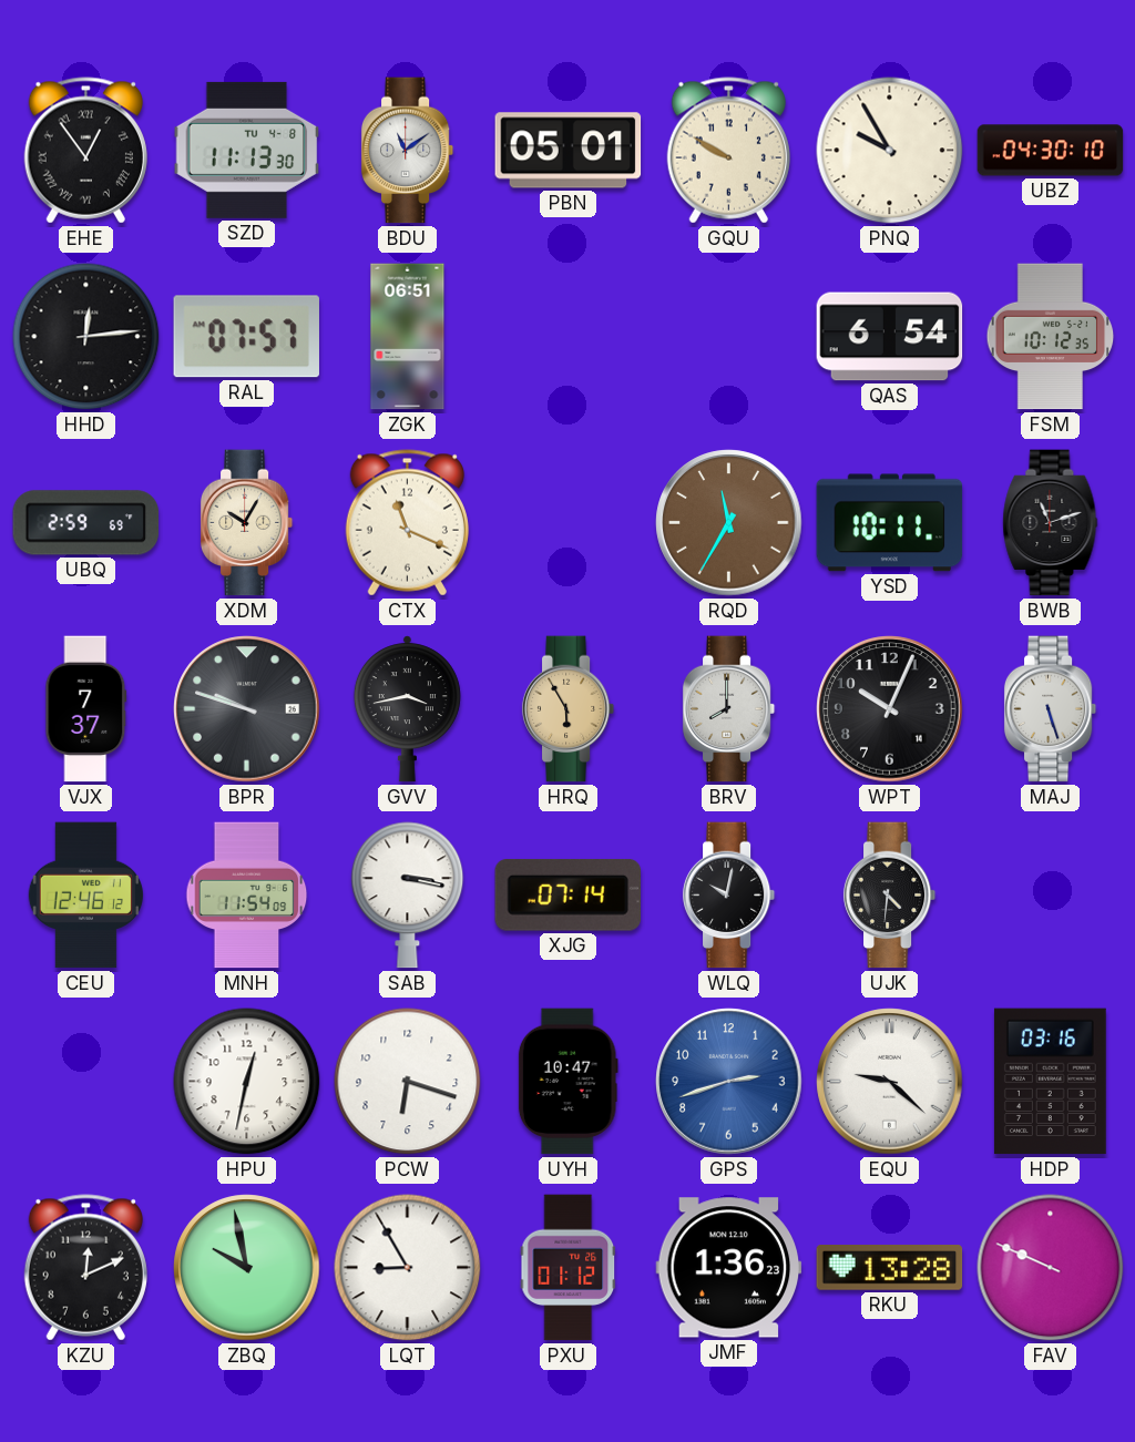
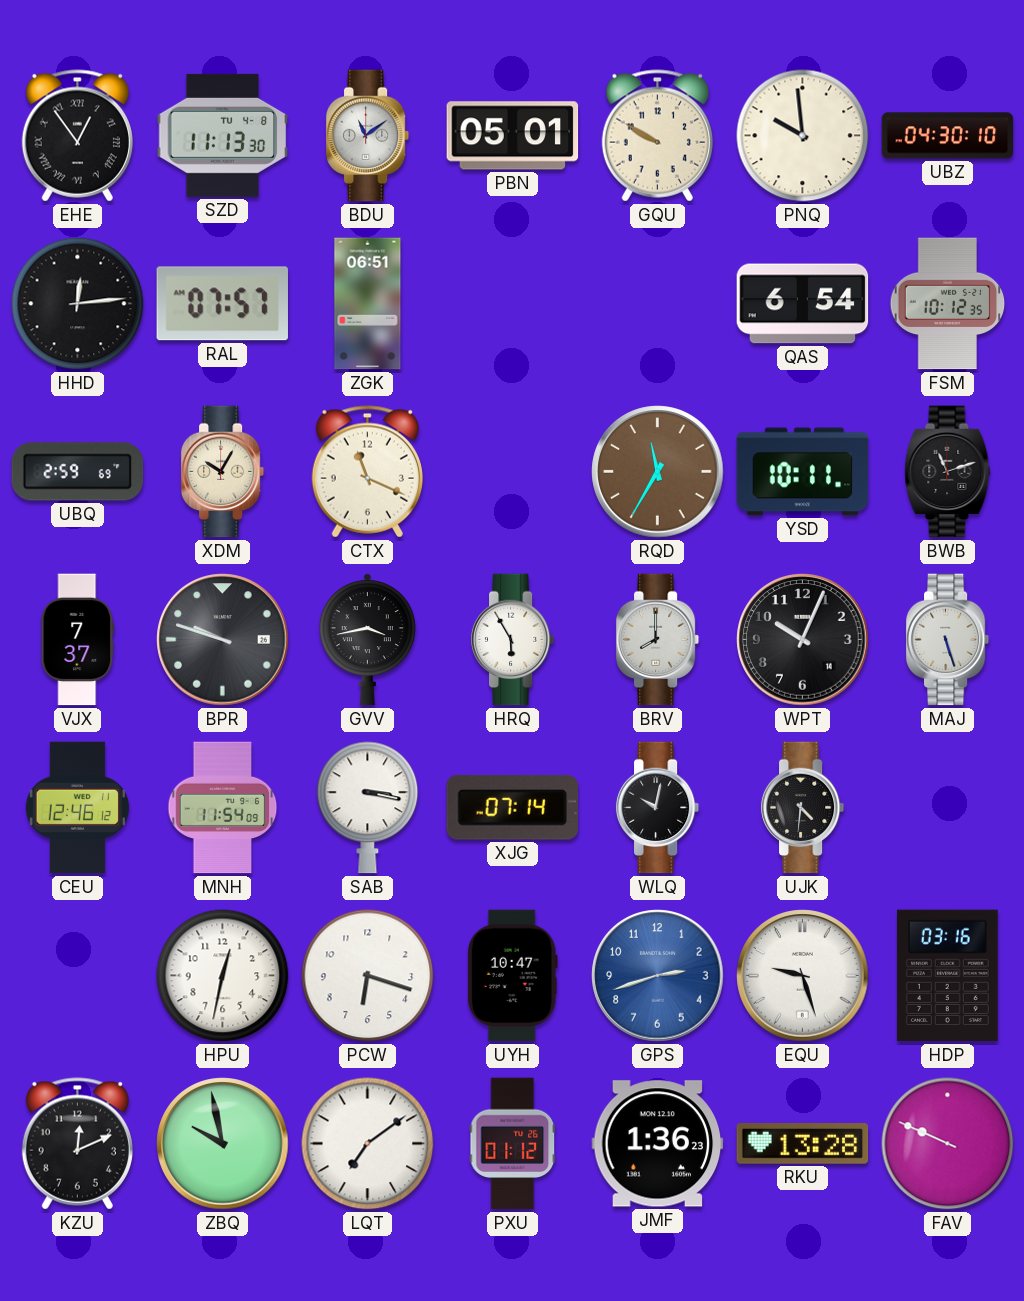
PNQ: 9:55 -> 9:59
HRQ dial: champagne -> white
EQU: 9:22 -> 9:27
LQT: 8:55 -> 7:09
